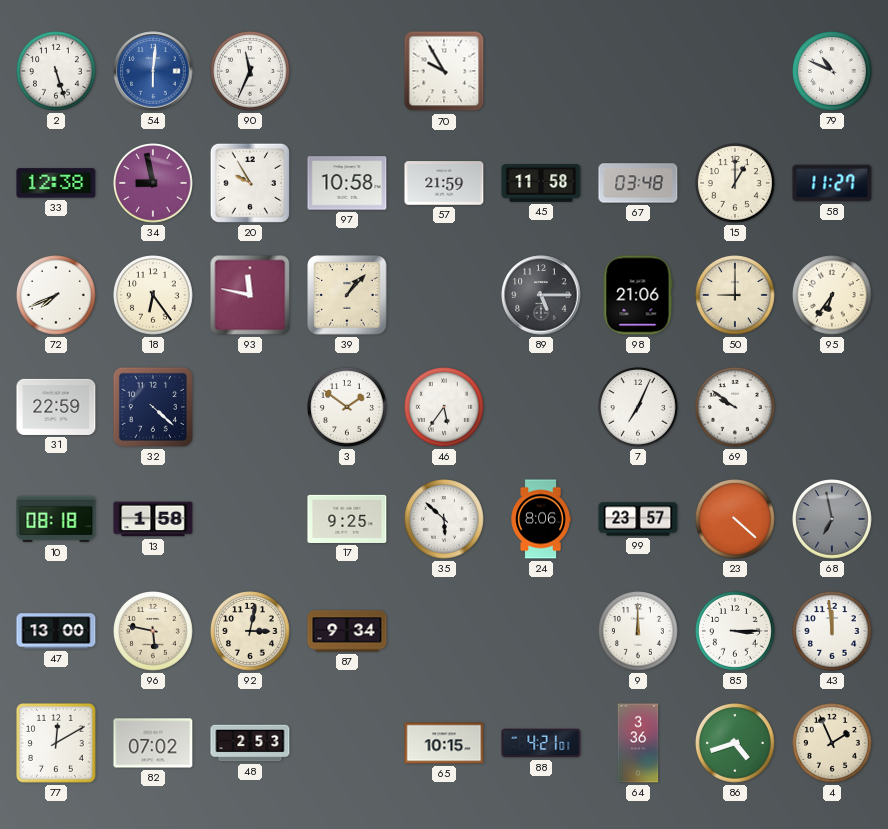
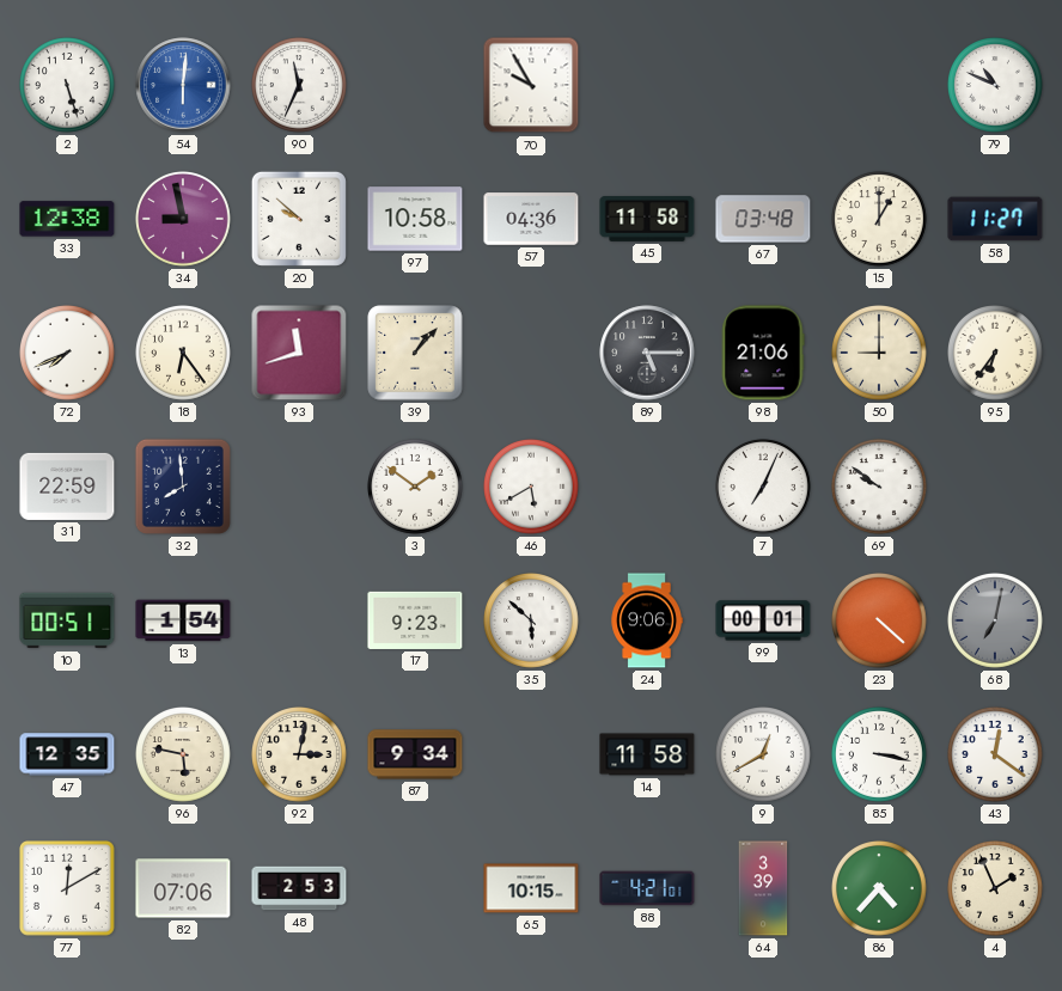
20: 9:55 -> 9:52
57: 21:59 -> 04:36
93: 11:47 -> 11:42
32: 4:22 -> 7:59
46: 5:36 -> 5:40
10: 08:18 -> 00:51
13: 1:58 -> 1:54
17: 9:25 -> 9:23
24: 8:06 -> 9:06
99: 23:57 -> 00:01
68: 6:58 -> 7:02
47: 13:00 -> 12:35
14: none -> 11:58
9: 12:00 -> 12:40
85: 3:15 -> 3:17
43: 11:59 -> 12:21
82: 07:02 -> 07:06
64: 3:36 -> 3:39
86: 4:42 -> 4:37
